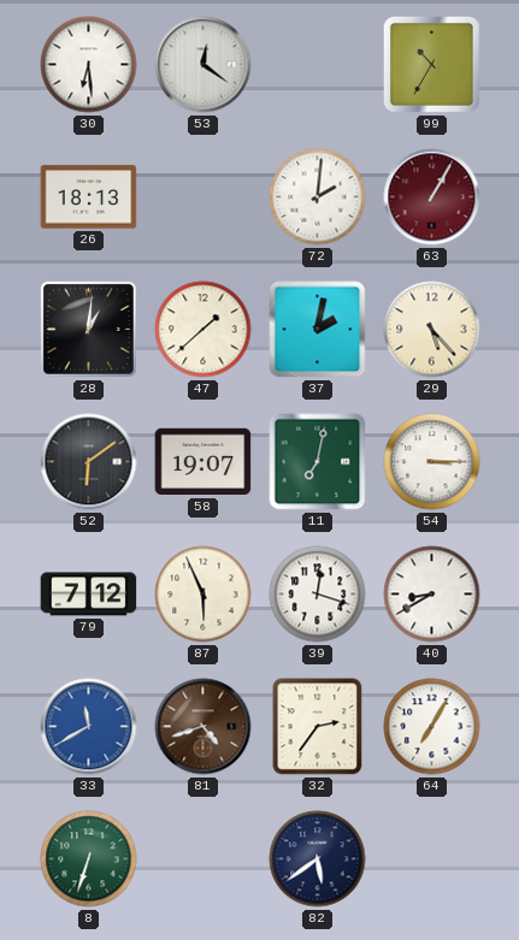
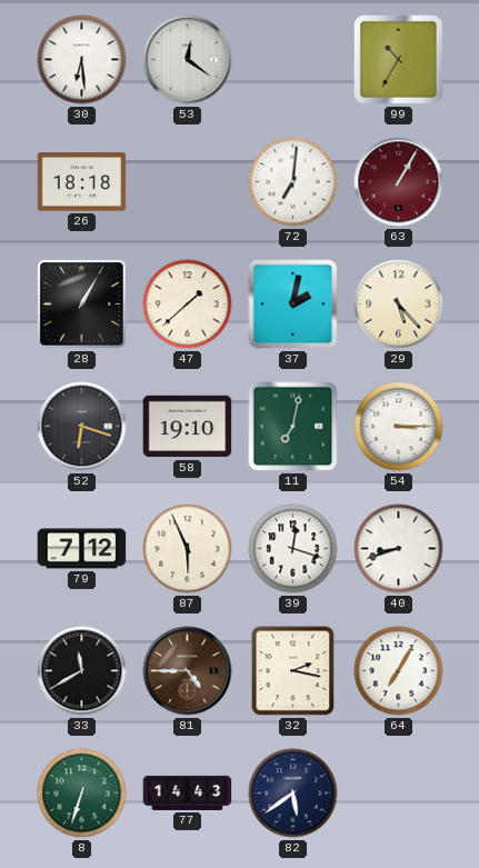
26: 18:13 -> 18:18
72: 2:01 -> 7:01
28: 1:01 -> 1:05
52: 6:09 -> 6:18
58: 19:07 -> 19:10
40: 8:40 -> 8:42
33 dial: blue -> black
81: 4:42 -> 4:45
32: 2:36 -> 2:17
77: none -> 14:43
